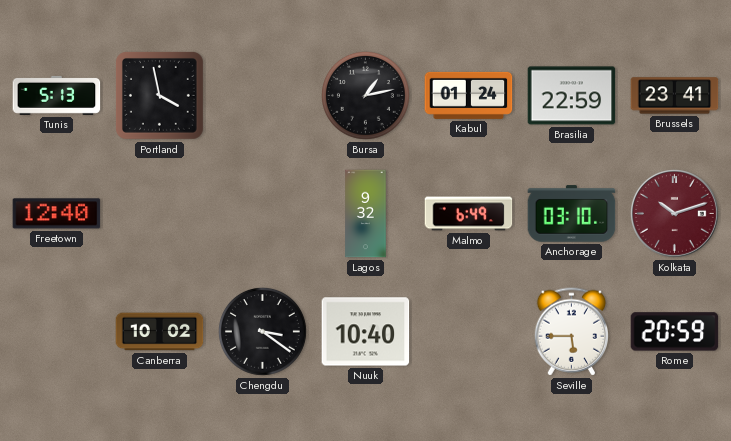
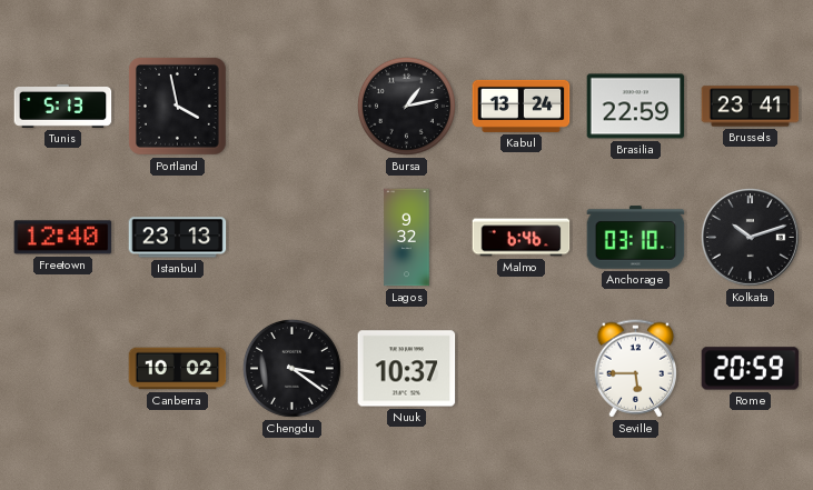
Kabul: 01:24 -> 13:24
Istanbul: none -> 23:13
Malmo: 6:49 -> 6:46
Kolkata dial: burgundy -> black
Nuuk: 10:40 -> 10:37
